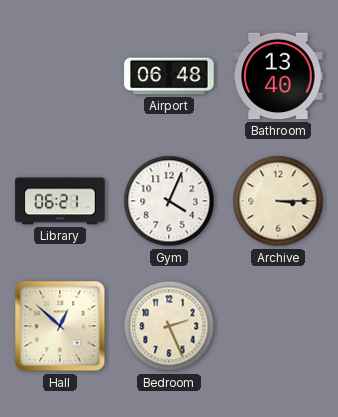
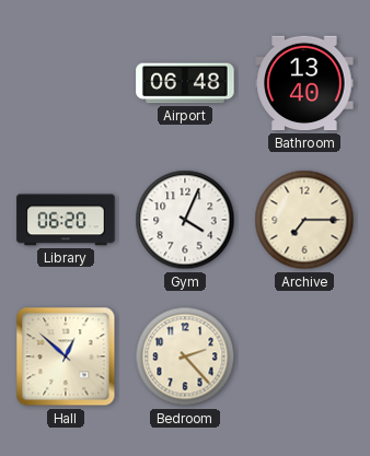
Library: 06:21 -> 06:20
Archive: 3:15 -> 7:15
Bedroom: 2:26 -> 2:23
